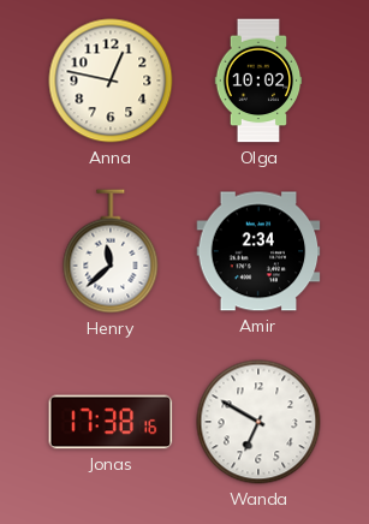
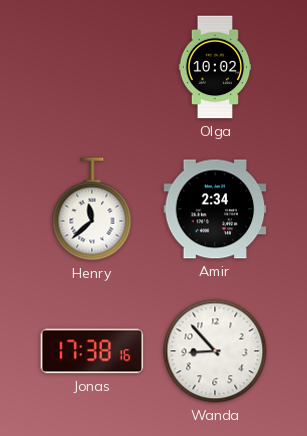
Anna: 12:47 -> none
Wanda: 6:50 -> 8:53
